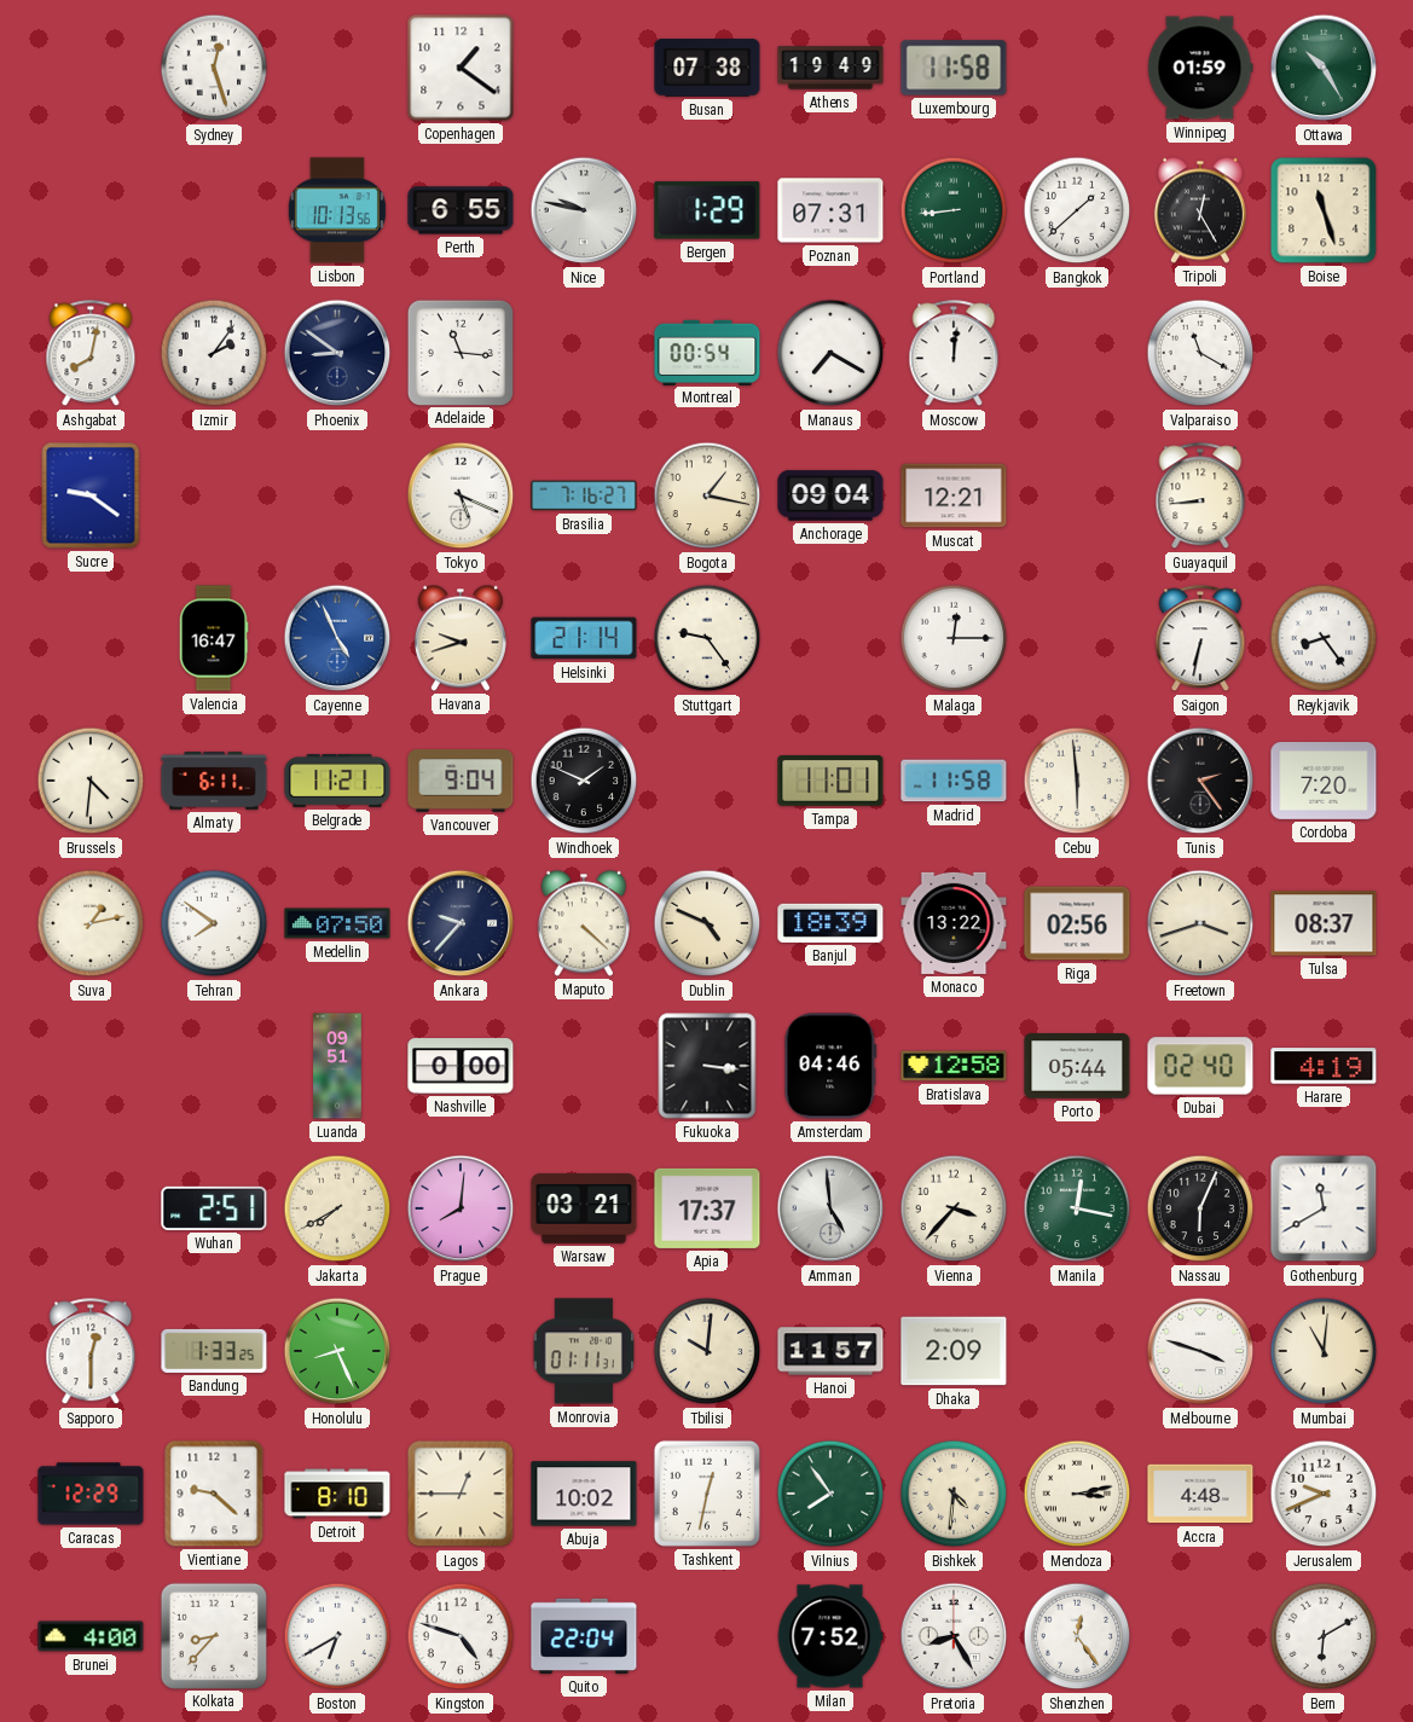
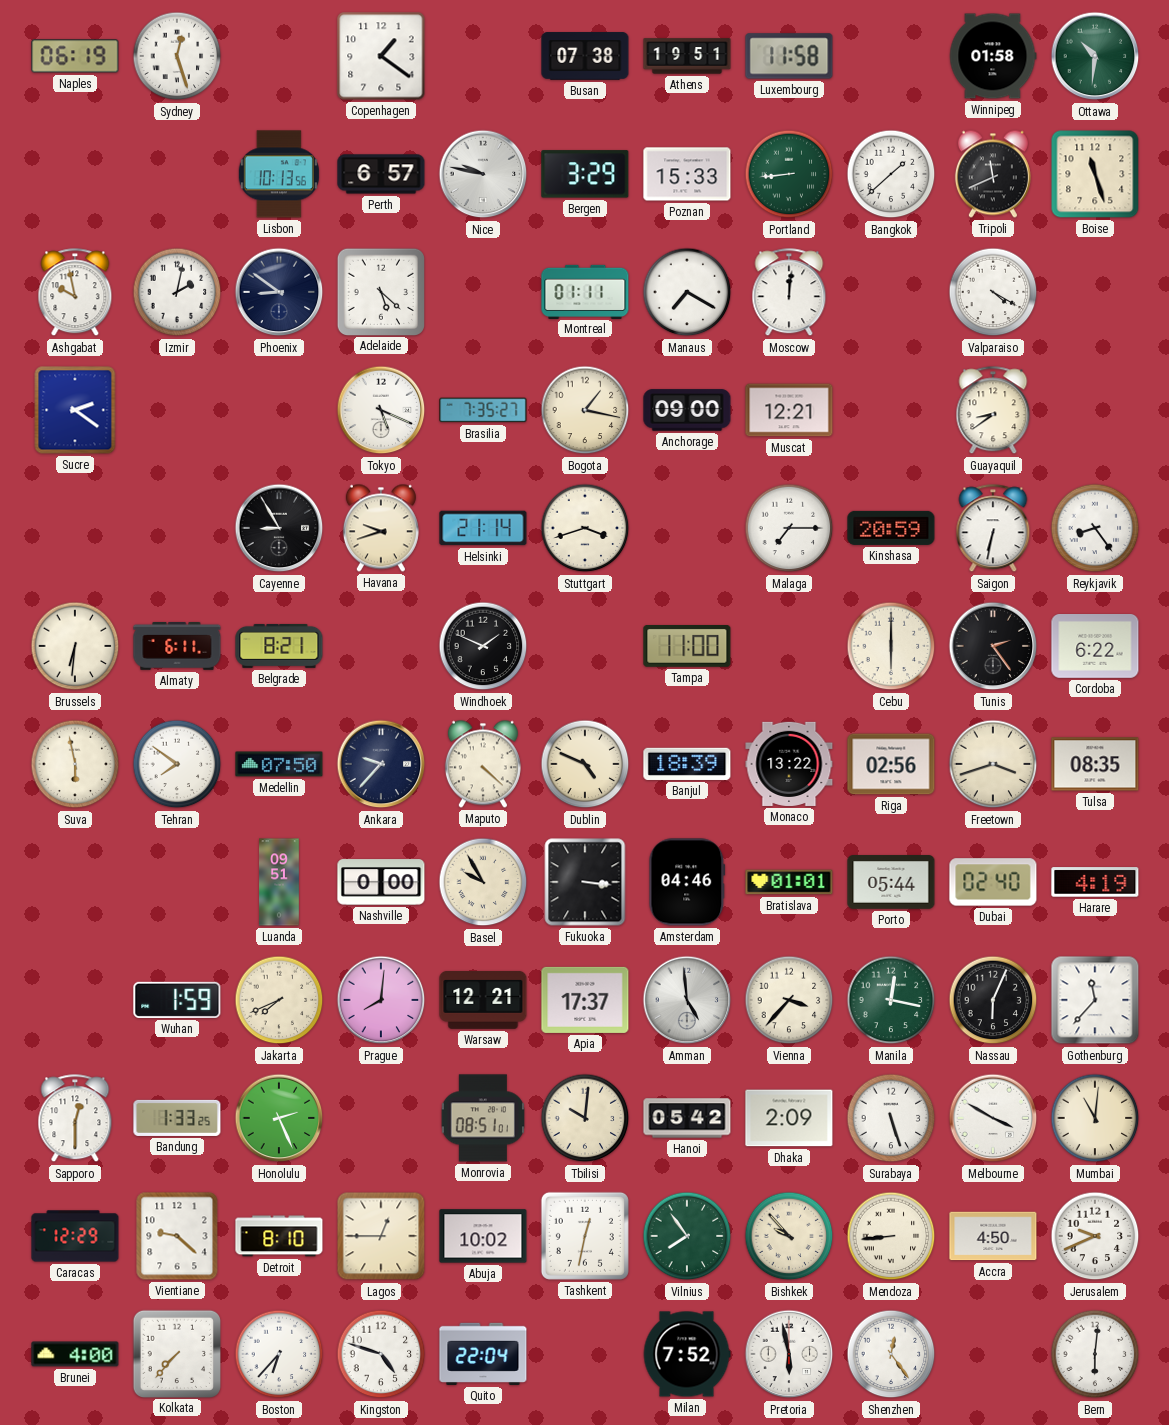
Naples: none -> 06:19
Athens: 19:49 -> 19:51
Winnipeg: 01:59 -> 01:58
Ottawa: 10:25 -> 10:31
Perth: 6:55 -> 6:57
Bergen: 1:29 -> 3:29
Poznan: 07:31 -> 15:33
Tripoli: 12:25 -> 11:41
Ashgabat: 8:02 -> 9:58
Izmir: 2:06 -> 2:02
Adelaide: 11:16 -> 5:22
Montreal: 00:54 -> 01:11
Valparaiso: 11:20 -> 4:20
Sucre: 9:21 -> 2:21
Brasilia: 7:16 -> 7:35
Anchorage: 09:04 -> 09:00
Guayaquil: 8:44 -> 8:39
Valencia: 16:47 -> none
Cayenne: 4:56 -> 8:55
Cayenne dial: blue -> black
Stuttgart: 9:24 -> 3:42
Malaga: 12:15 -> 7:15
Kinshasa: none -> 20:59
Brussels: 4:31 -> 6:31
Belgrade: 11:21 -> 8:21
Vancouver: 9:04 -> none
Tampa: 11:01 -> 11:00
Madrid: 11:58 -> none
Cebu: 5:59 -> 6:00
Cordoba: 7:20 -> 6:22
Suva: 1:13 -> 5:58
Tulsa: 08:37 -> 08:35
Basel: none -> 9:55
Bratislava: 12:58 -> 01:01
Wuhan: 2:51 -> 1:59
Jakarta: 7:40 -> 7:41
Warsaw: 03:21 -> 12:21
Gothenburg: 11:40 -> 11:37
Honolulu: 8:26 -> 2:26
Monrovia: 01:11 -> 08:51
Hanoi: 11:57 -> 05:42
Surabaya: none -> 5:27
Melbourne: 3:48 -> 3:50
Bishkek: 4:31 -> 9:53
Mendoza: 3:13 -> 8:44
Accra: 4:48 -> 4:50
Kolkata: 8:37 -> 7:37
Boston: 6:40 -> 6:37
Pretoria: 8:25 -> 5:58
Bern: 6:10 -> 6:01
